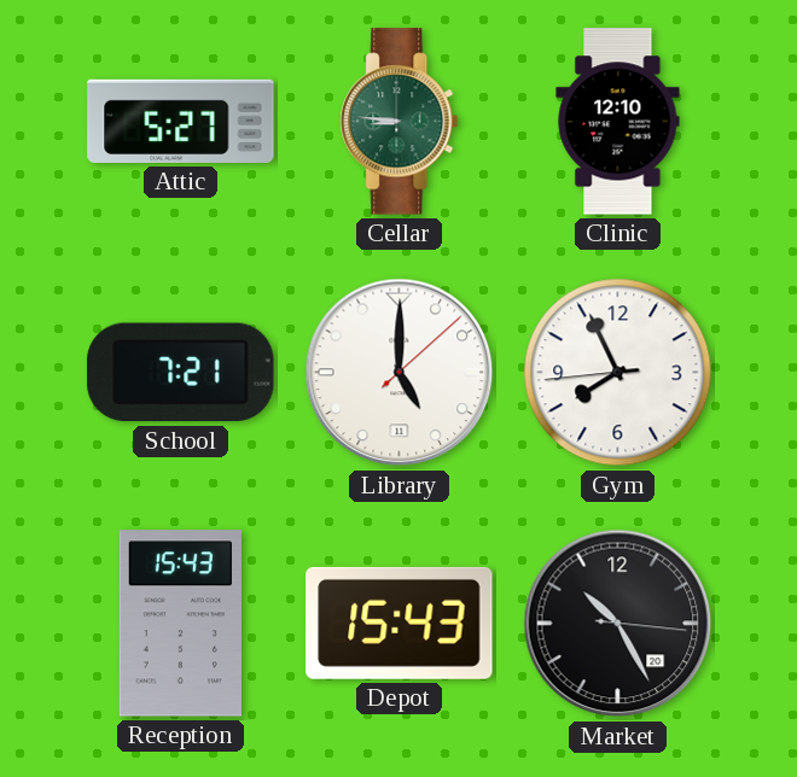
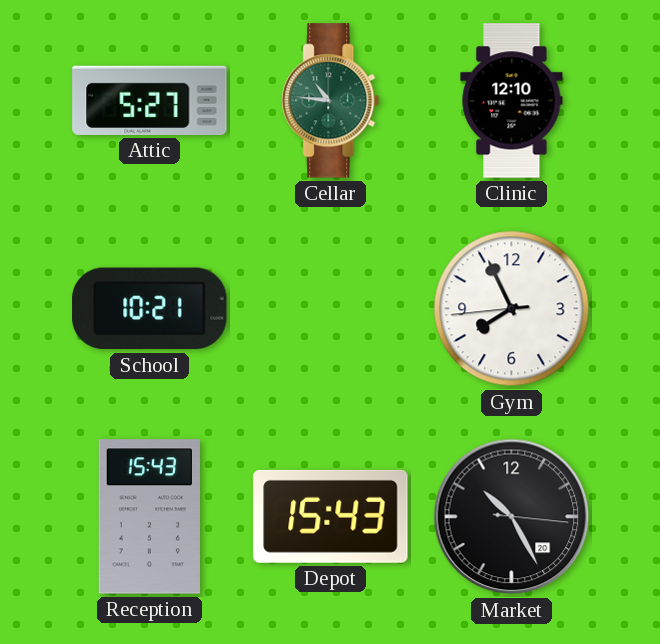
Cellar: 8:46 -> 10:46
School: 7:21 -> 10:21
Library: 5:00 -> none
